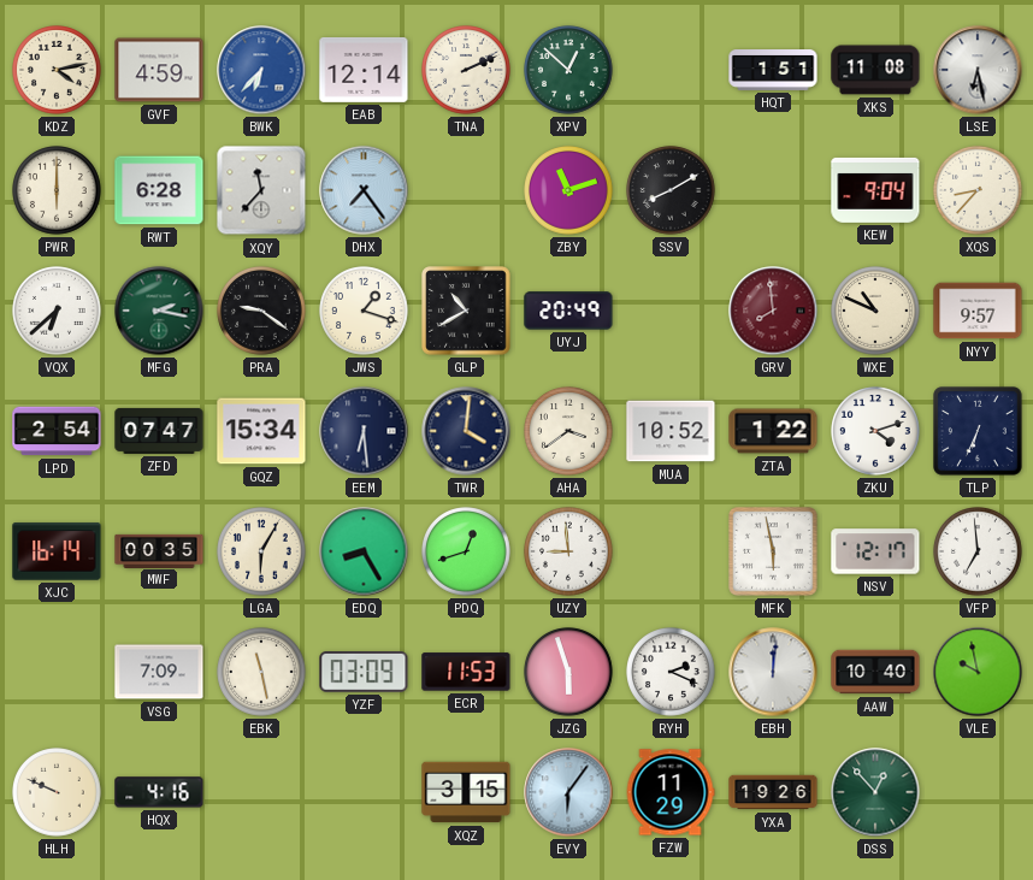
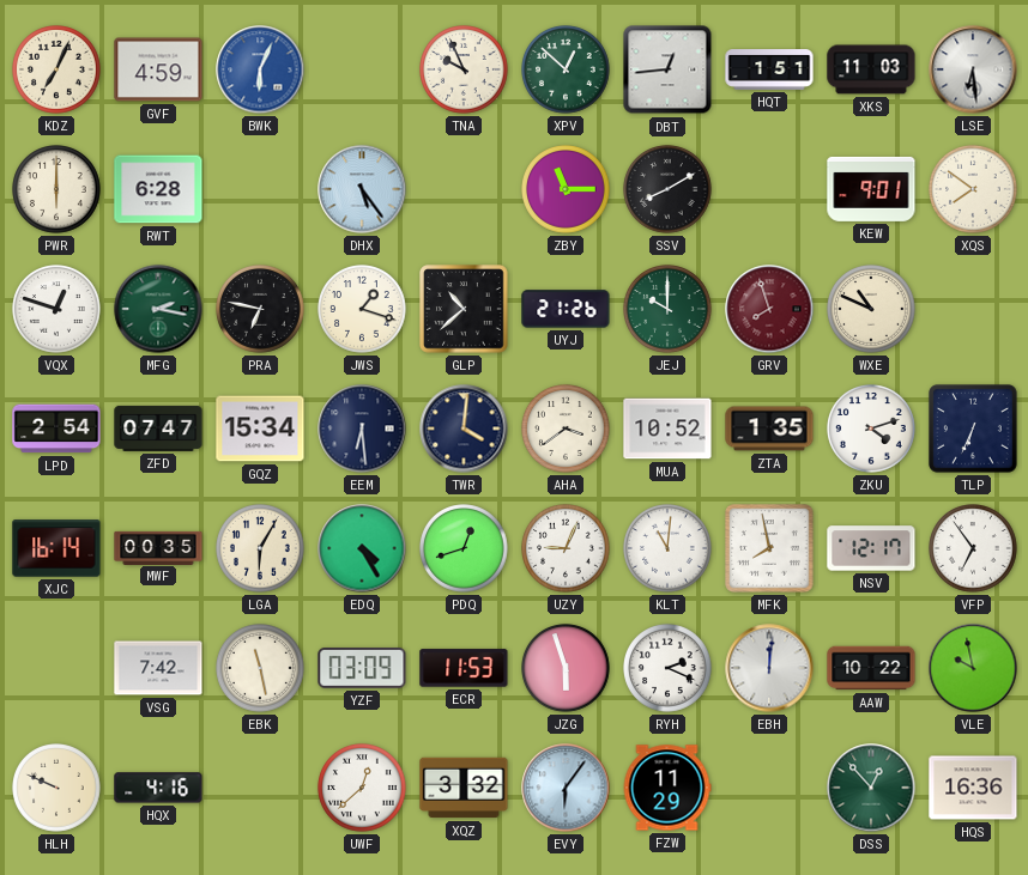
KDZ: 4:13 -> 7:04
BWK: 6:37 -> 6:04
EAB: 12:14 -> none
TNA: 2:11 -> 9:56
DBT: none -> 12:44
XKS: 11:08 -> 11:03
LSE: 6:28 -> 6:29
XQY: 11:37 -> none
DHX: 7:24 -> 5:24
ZBY: 11:12 -> 11:15
KEW: 9:04 -> 9:01
XQS: 8:37 -> 7:51
VQX: 6:38 -> 12:48
PRA: 9:21 -> 6:47
GLP: 10:40 -> 10:38
UYJ: 20:49 -> 21:26
JEJ: none -> 10:00
GRV: 7:59 -> 7:57
NYY: 9:57 -> none
ZTA: 1:22 -> 1:35
EDQ: 8:25 -> 4:25
UZY: 8:59 -> 9:04
KLT: none -> 11:01
MFK: 5:58 -> 7:58
VFP: 6:59 -> 6:54
VSG: 7:09 -> 7:42
AAW: 10:40 -> 10:22
UWF: none -> 12:38
XQZ: 3:15 -> 3:32
YXA: 19:26 -> none
HQS: none -> 16:36
